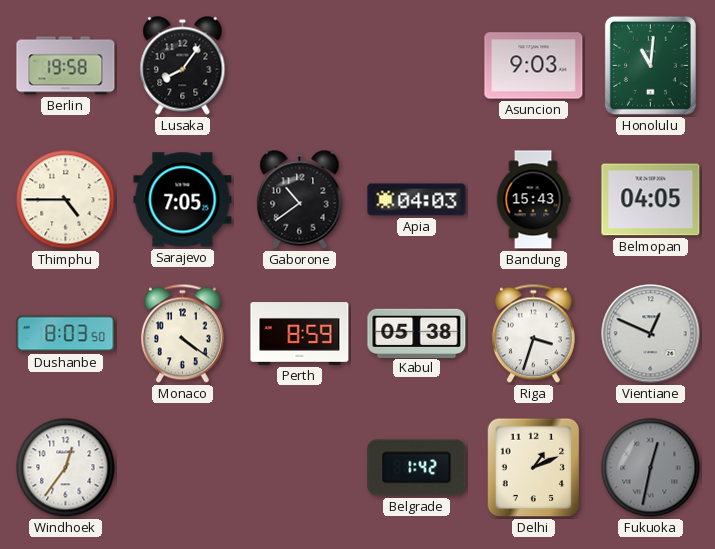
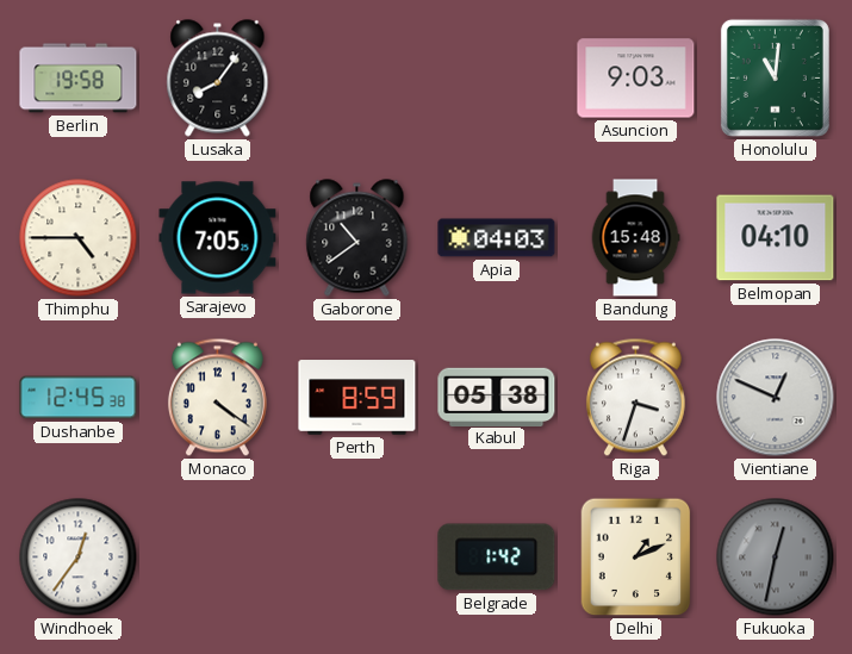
Bandung: 15:43 -> 15:48
Belmopan: 04:05 -> 04:10
Dushanbe: 8:03 -> 12:45
